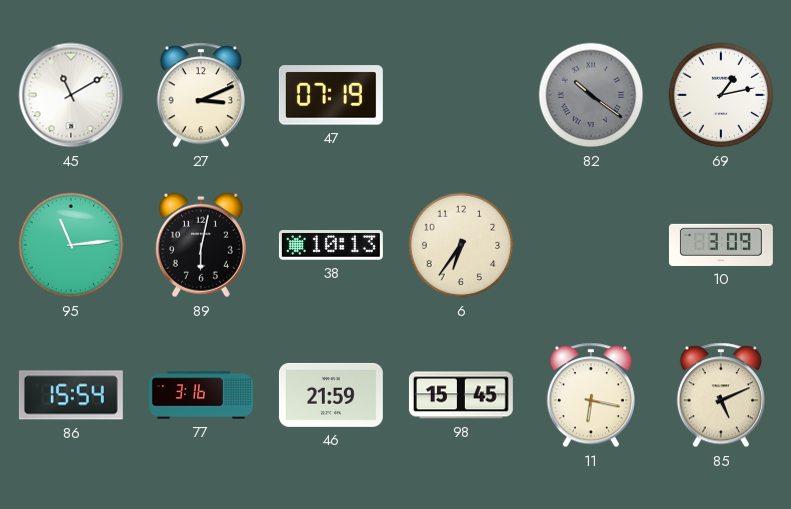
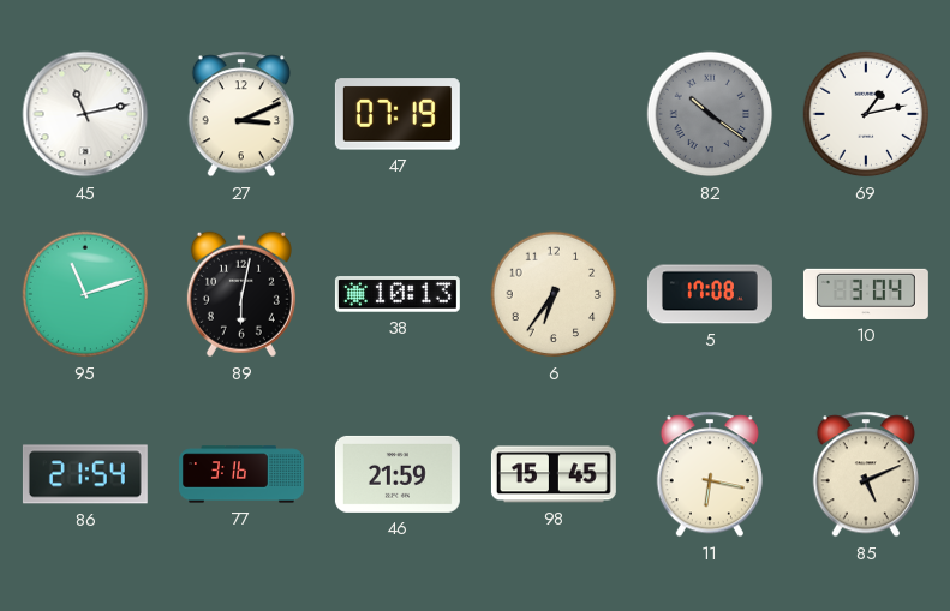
45: 11:10 -> 11:13
95: 11:14 -> 11:12
5: none -> 17:08
10: 3:09 -> 3:04
86: 15:54 -> 21:54
